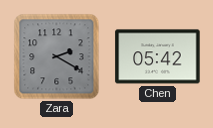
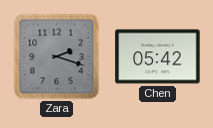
Zara: 2:20 -> 2:18
